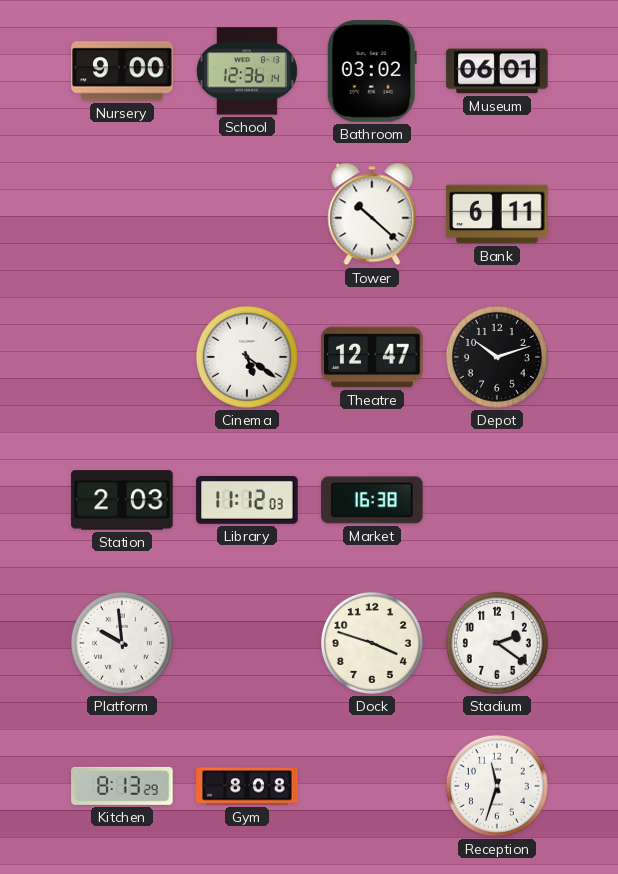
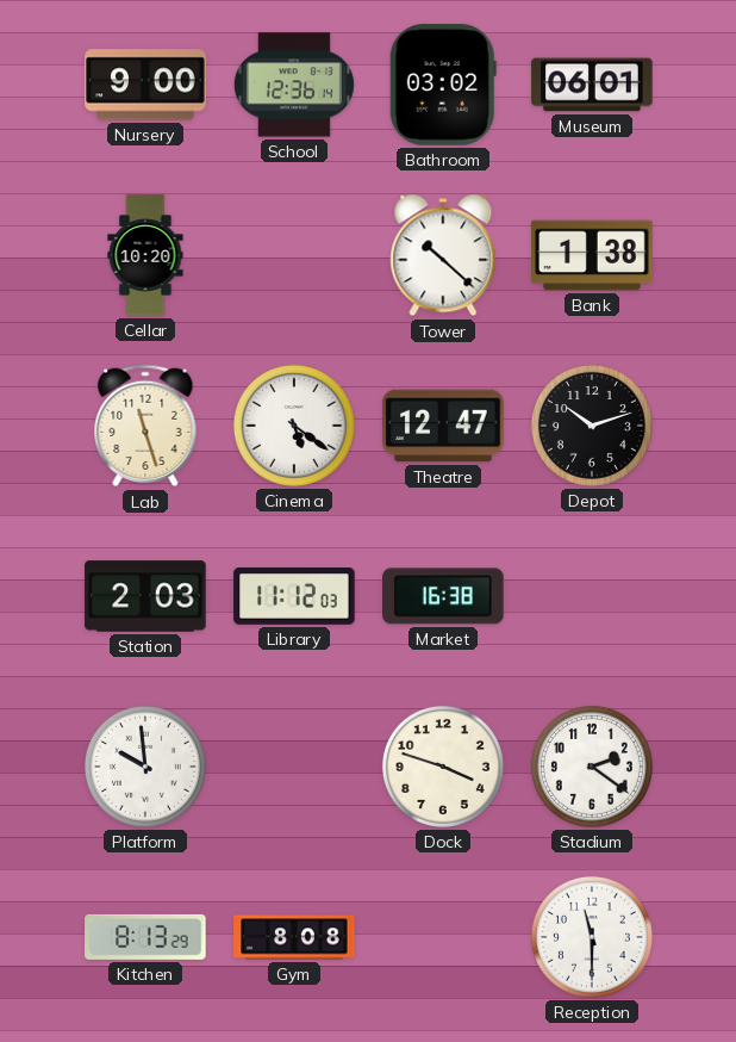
Cellar: none -> 10:20
Bank: 6:11 -> 1:38
Lab: none -> 11:27
Reception: 11:33 -> 11:30
